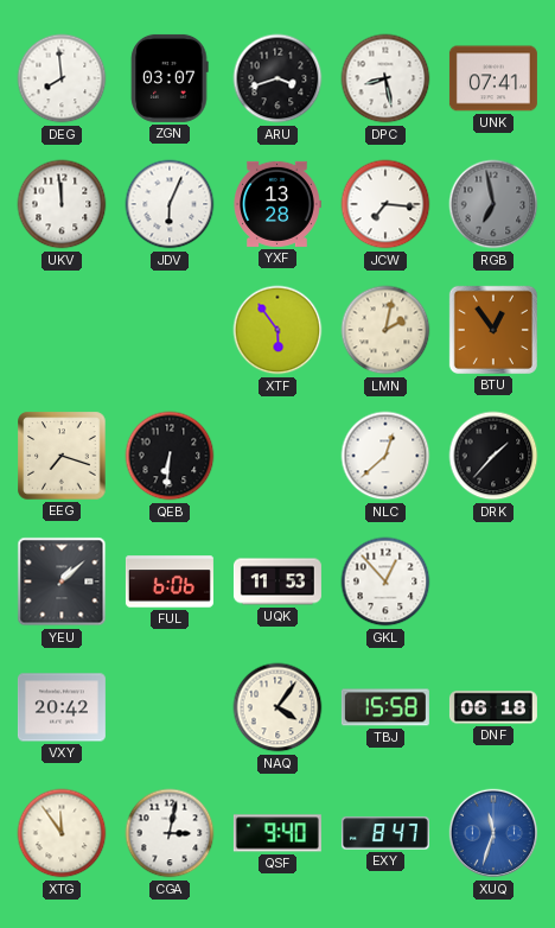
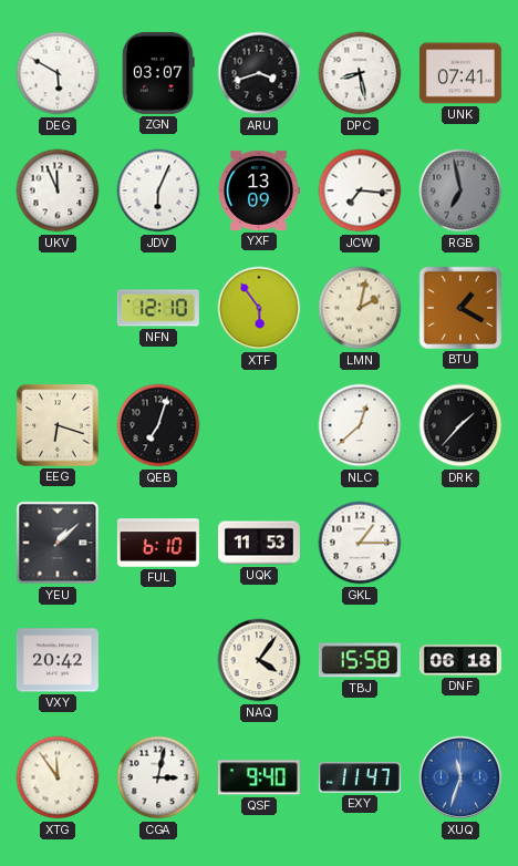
DEG: 7:59 -> 5:50
UKV: 11:59 -> 11:56
YXF: 13:28 -> 13:09
NFN: none -> 12:10
BTU: 12:54 -> 1:20
EEG: 7:18 -> 6:18
QEB: 6:31 -> 7:03
FUL: 6:06 -> 6:10
GKL: 12:53 -> 1:15
EXY: 8:47 -> 11:47
